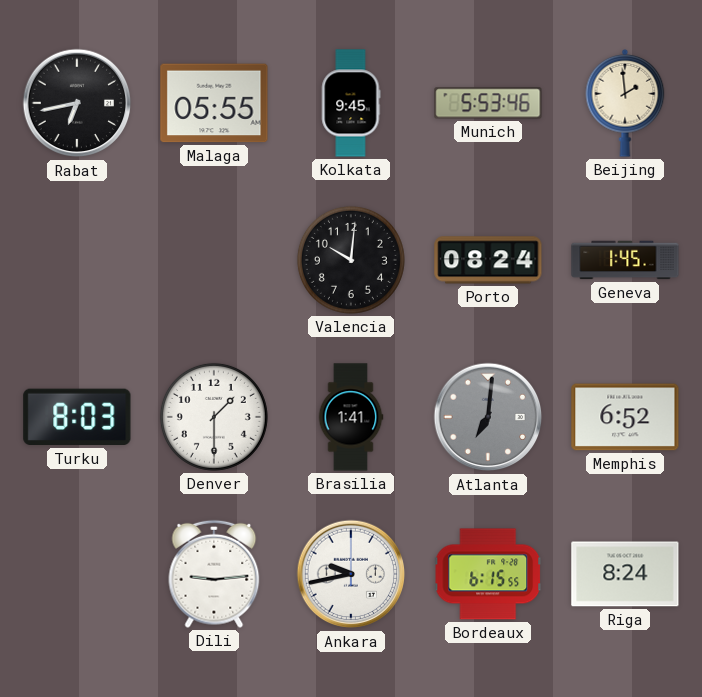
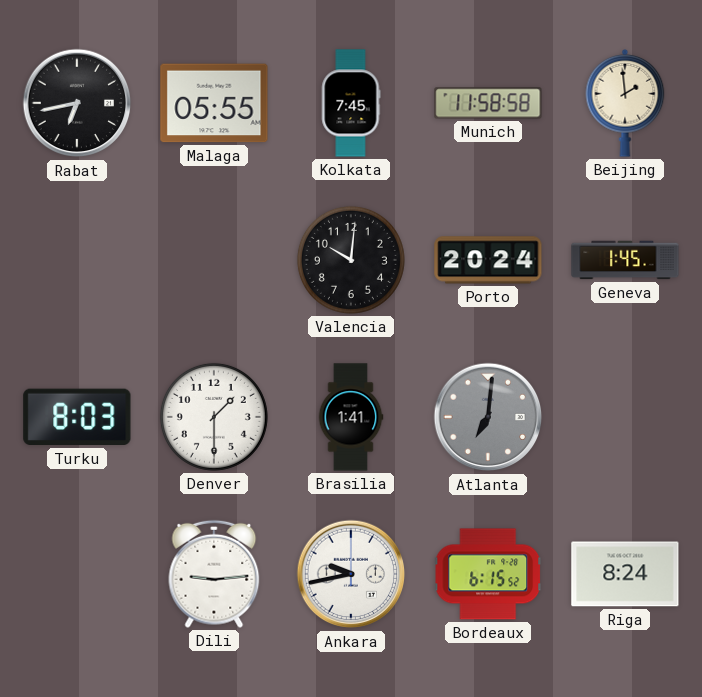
Kolkata: 9:45 -> 7:45
Munich: 5:53 -> 11:58
Porto: 08:24 -> 20:24
Memphis: 6:52 -> none
Bordeaux: 6:15:55 -> 6:15:52
